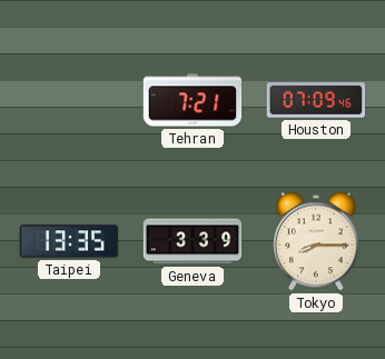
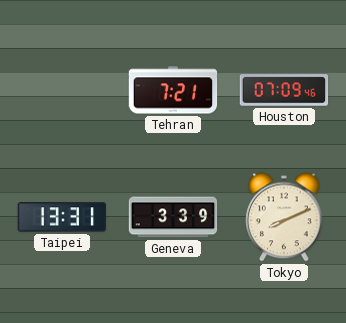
Taipei: 13:35 -> 13:31
Tokyo: 8:15 -> 8:11
